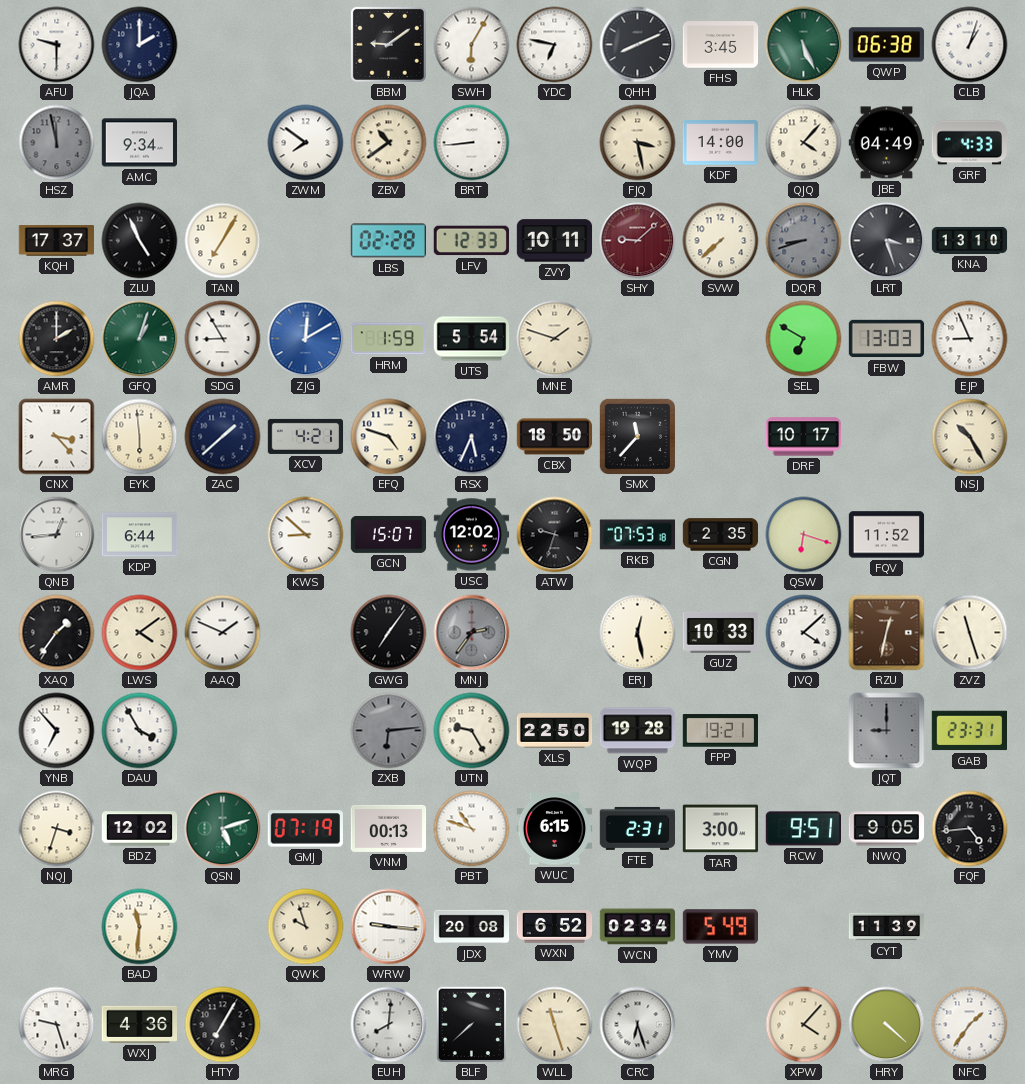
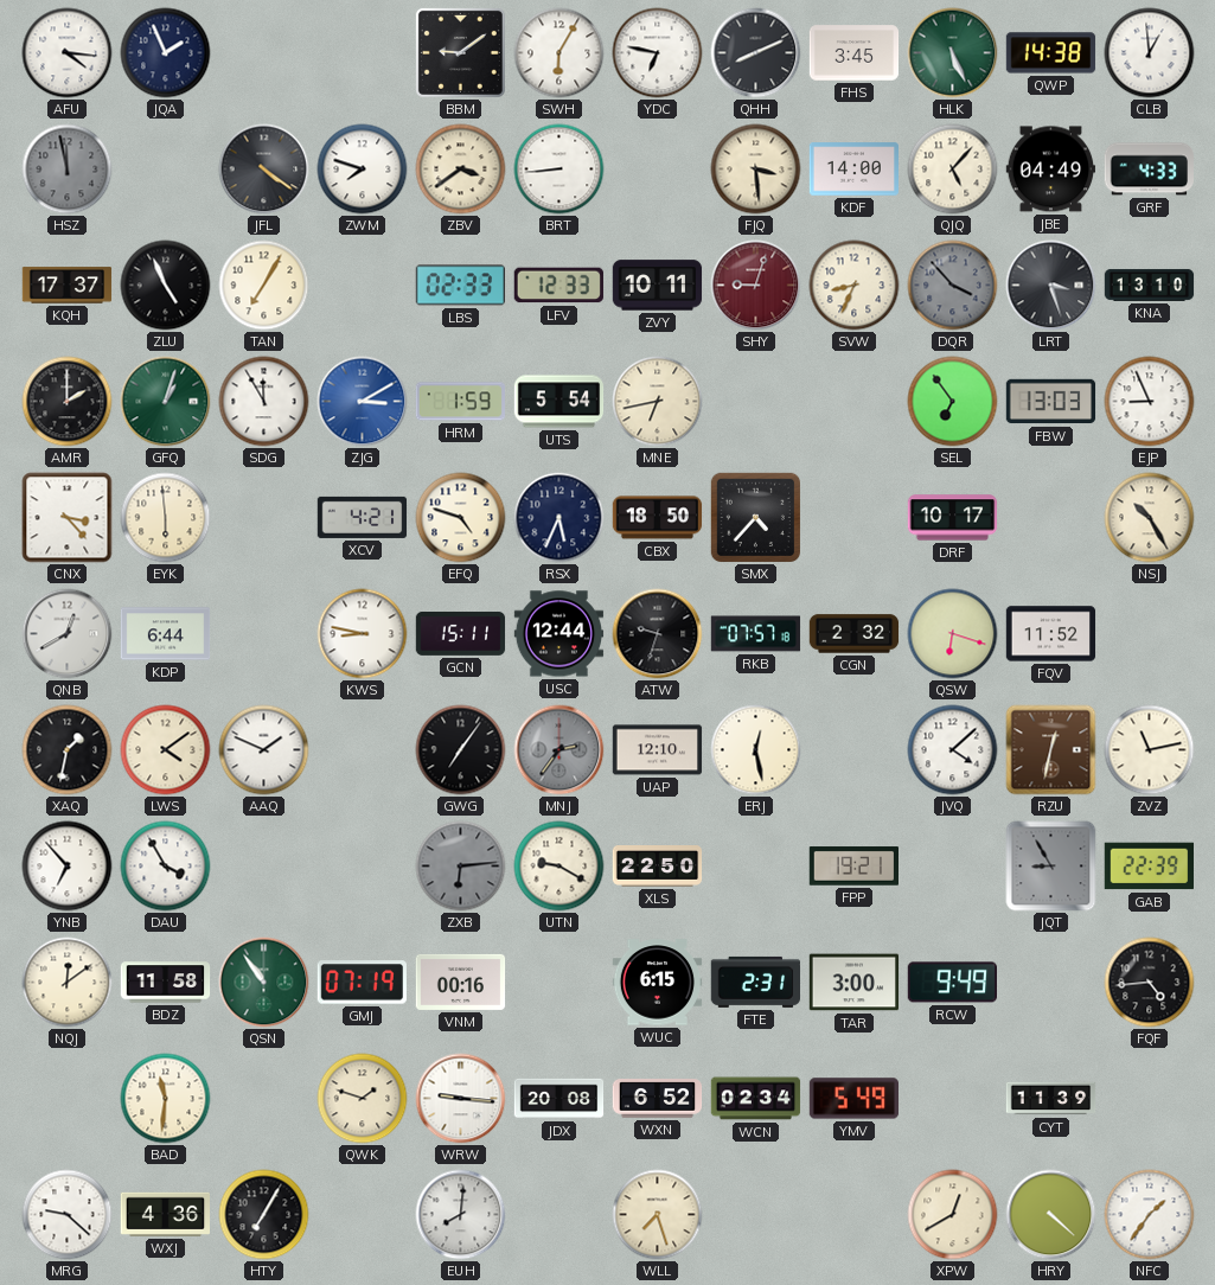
AFU: 9:30 -> 4:16
JQA: 2:00 -> 1:56
QWP: 06:38 -> 14:38
CLB: 1:03 -> 12:59
AMC: 9:34 -> none
JFL: none -> 4:21
ZWM: 7:51 -> 7:48
ZBV: 10:39 -> 3:39
FJQ: 3:28 -> 3:29
QJQ: 4:07 -> 5:07
LBS: 02:28 -> 02:33
SHY: 9:08 -> 9:03
SVW: 7:38 -> 8:34
DQR: 8:42 -> 3:53
SDG: 8:55 -> 11:55
ZJG: 12:10 -> 3:10
MNE: 1:48 -> 6:43
SEL: 6:50 -> 6:54
ZAC: 1:38 -> none
SMX: 11:37 -> 4:37
QNB: 12:44 -> 12:40
KWS: 8:52 -> 8:47
GCN: 15:07 -> 15:11
USC: 12:02 -> 12:44
RKB: 07:53 -> 07:57
CGN: 2:35 -> 2:32
XAQ: 1:36 -> 1:32
UAP: none -> 12:10
GUZ: 10:33 -> none
ZVZ: 11:27 -> 11:13
UTN: 9:25 -> 9:20
WQP: 19:28 -> none
JQT: 9:00 -> 8:55
GAB: 23:31 -> 22:39
NQJ: 3:33 -> 12:09
BDZ: 12:02 -> 11:58
QSN: 5:12 -> 10:54
VNM: 00:13 -> 00:16
PBT: 10:48 -> none
RCW: 9:51 -> 9:49
NWQ: 9:05 -> none
QWK: 9:57 -> 1:48
MRG: 9:27 -> 9:22
BLF: 7:38 -> none
WLL: 11:27 -> 7:27
CRC: 6:27 -> none
XPW: 4:07 -> 12:40
